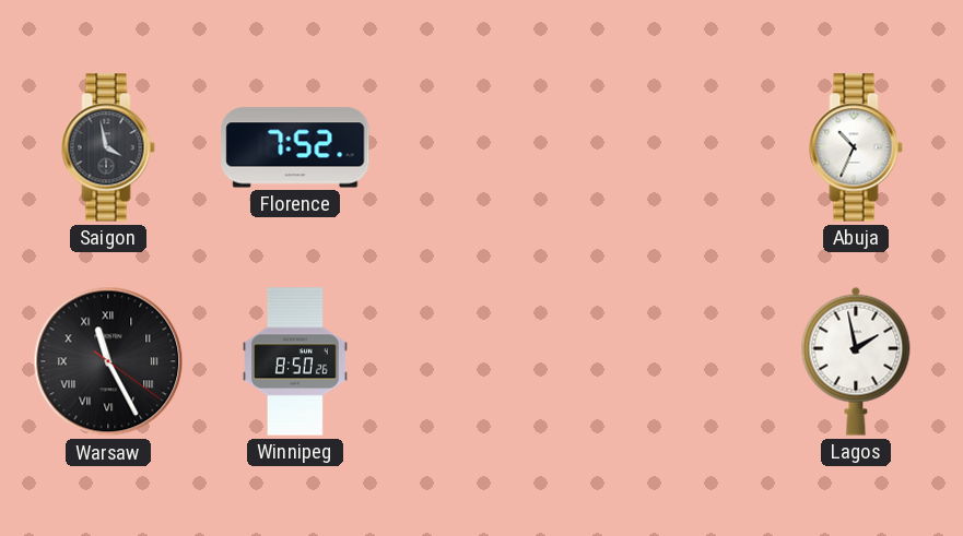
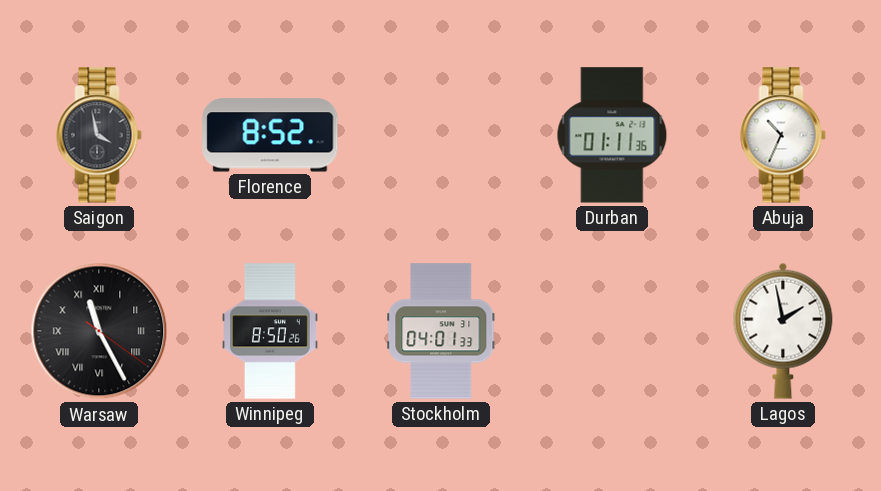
Florence: 7:52 -> 8:52
Durban: none -> 01:11
Stockholm: none -> 04:01
